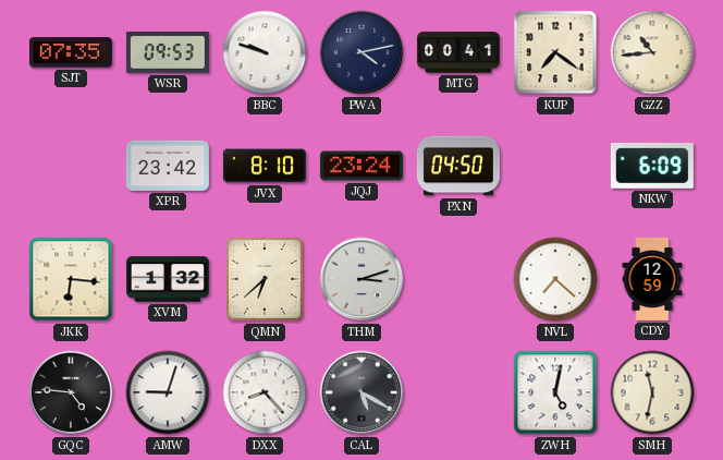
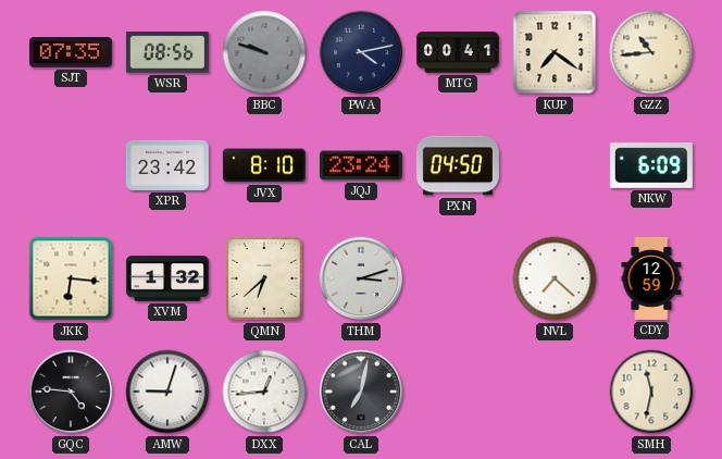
WSR: 09:53 -> 08:56
BBC dial: white -> grey
DXX: 8:23 -> 12:44
CAL: 5:20 -> 7:02
ZWH: 5:02 -> none
